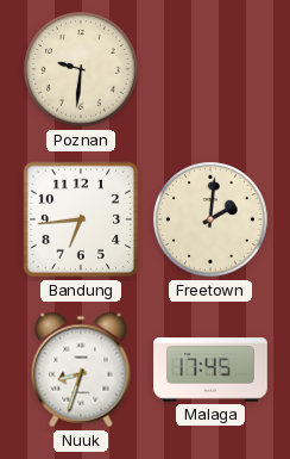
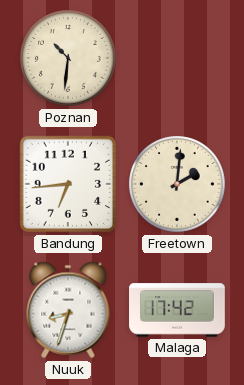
Poznan: 9:31 -> 10:31
Malaga: 17:45 -> 17:42
